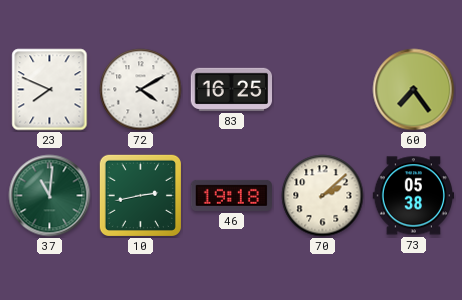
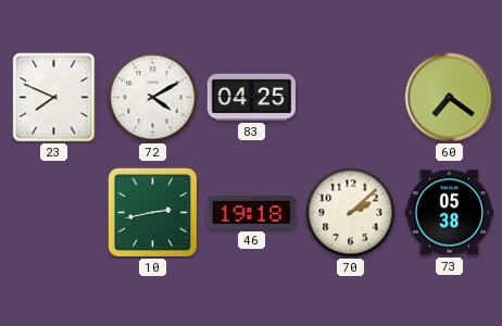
83: 16:25 -> 04:25
60: 7:24 -> 7:21
37: 11:01 -> none
